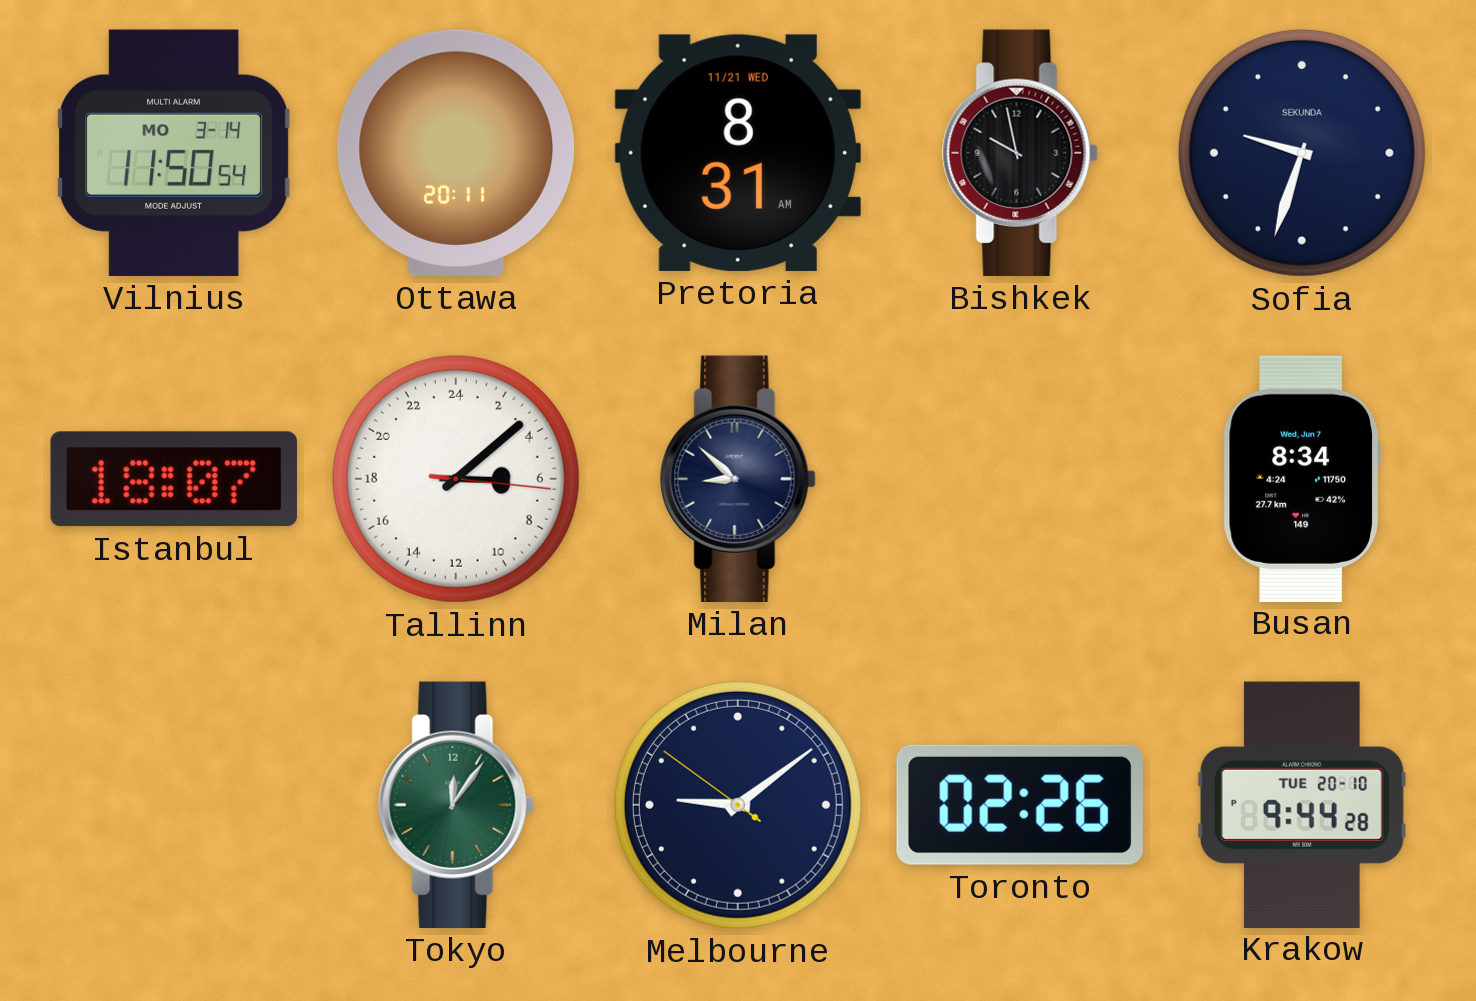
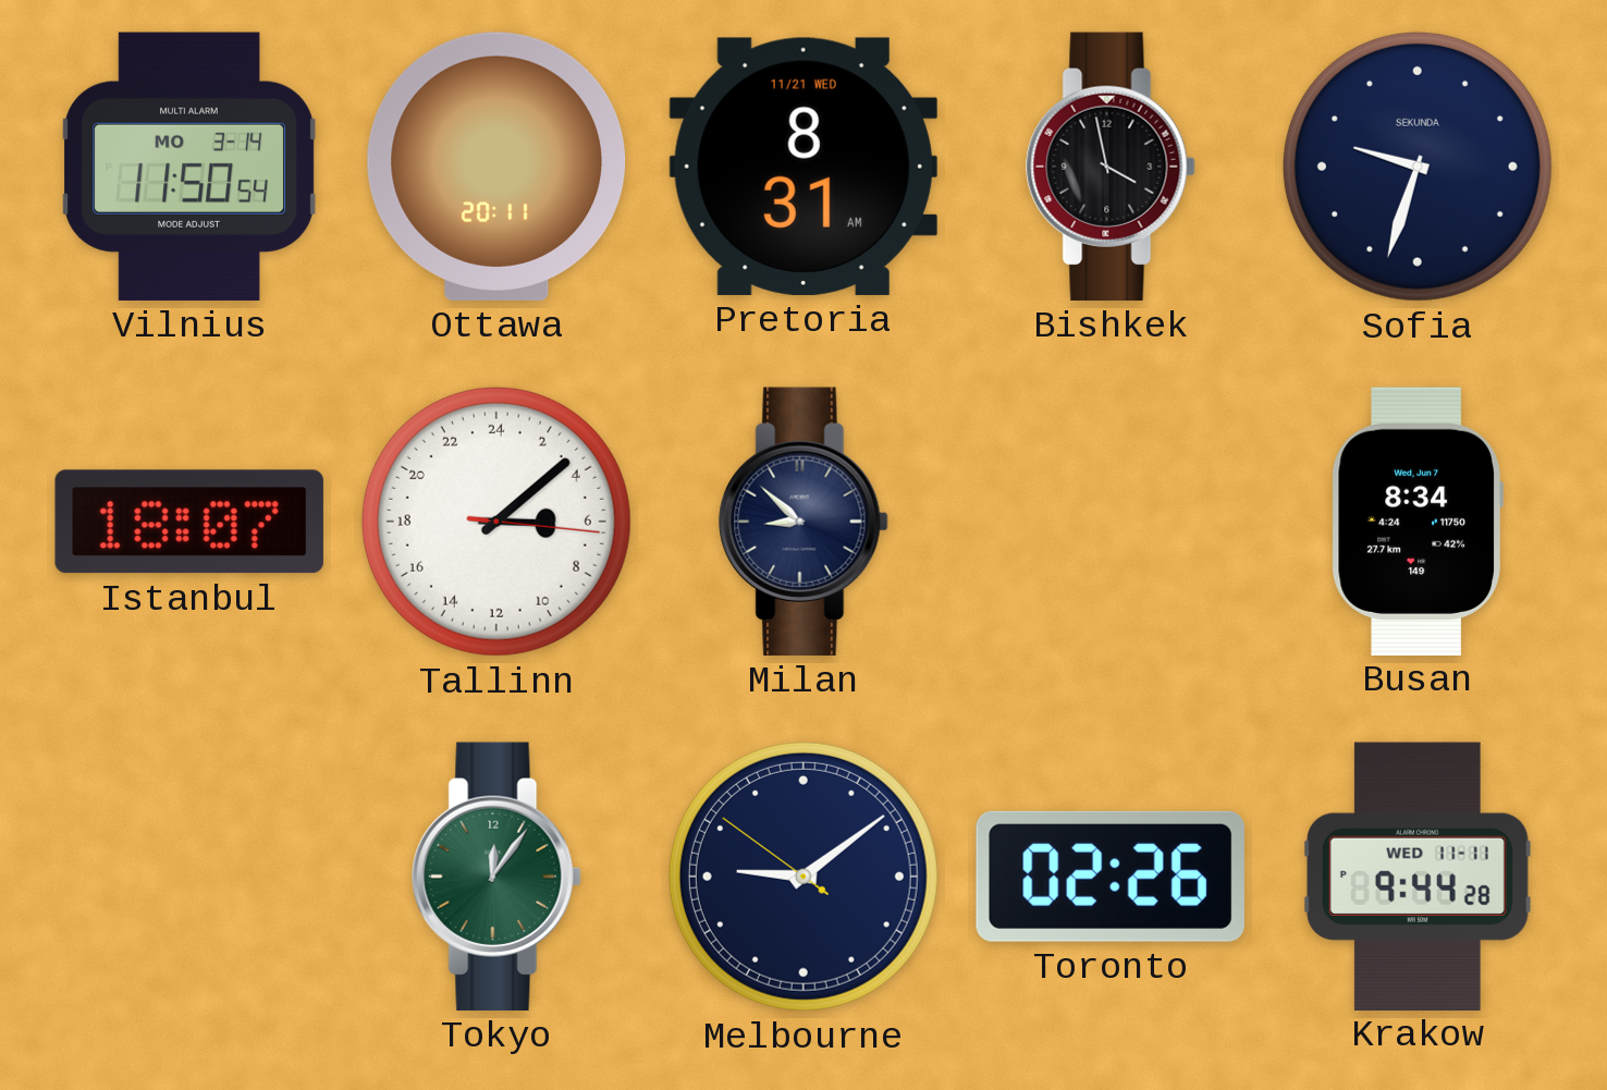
Bishkek: 9:58 -> 3:58
Krakow date: TUE 20-10 -> WED 11-11
